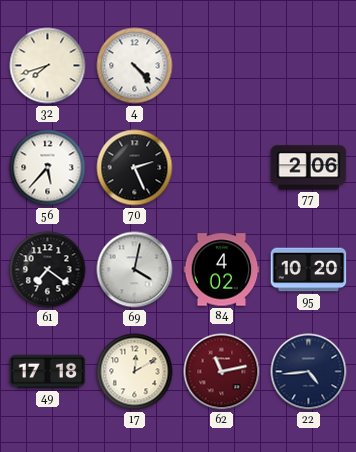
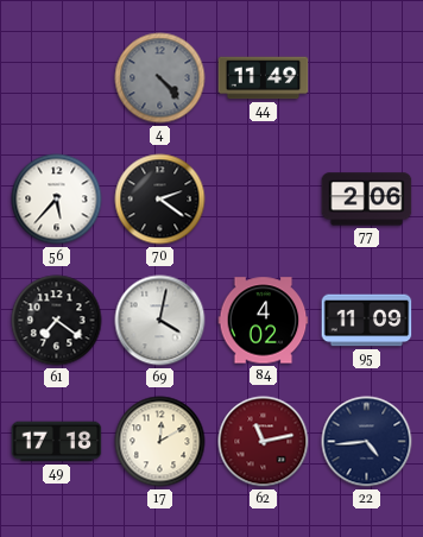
32: 7:42 -> none
4 dial: white -> grey
44: none -> 11:49
70: 2:26 -> 2:21
95: 10:20 -> 11:09
